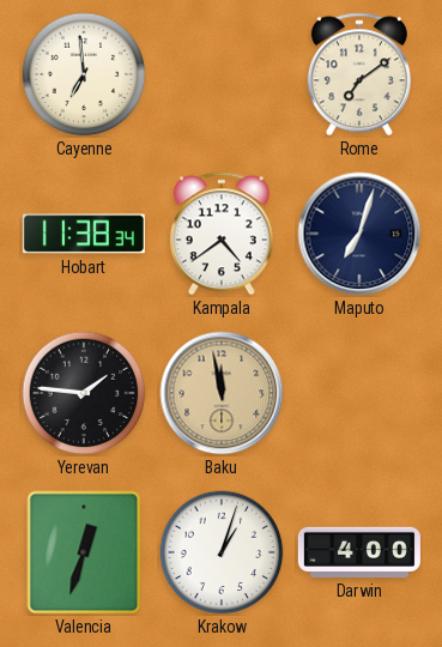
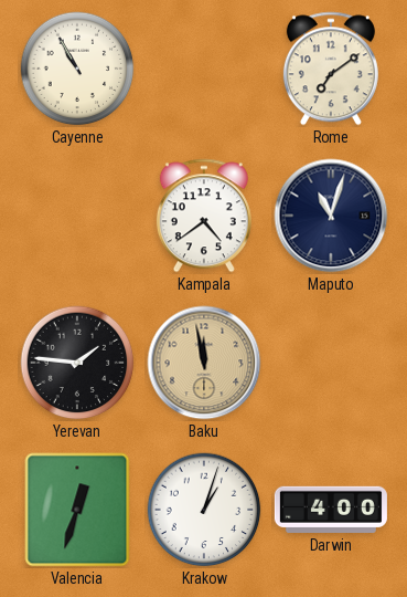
Cayenne: 6:59 -> 10:55
Hobart: 11:38 -> none
Maputo: 7:03 -> 11:03
